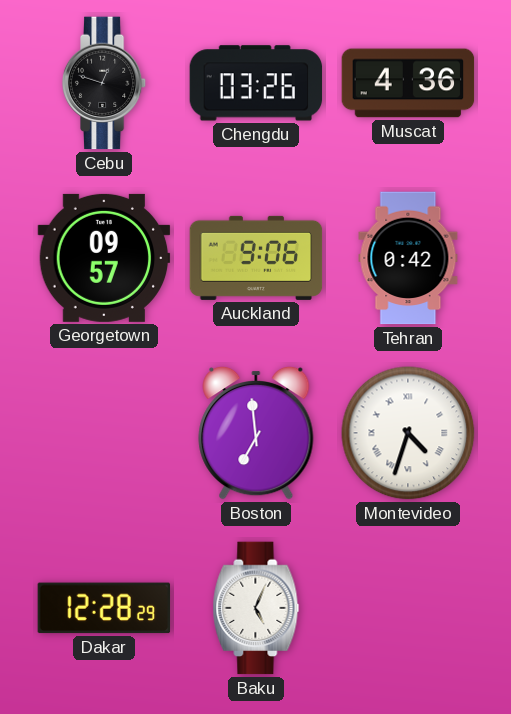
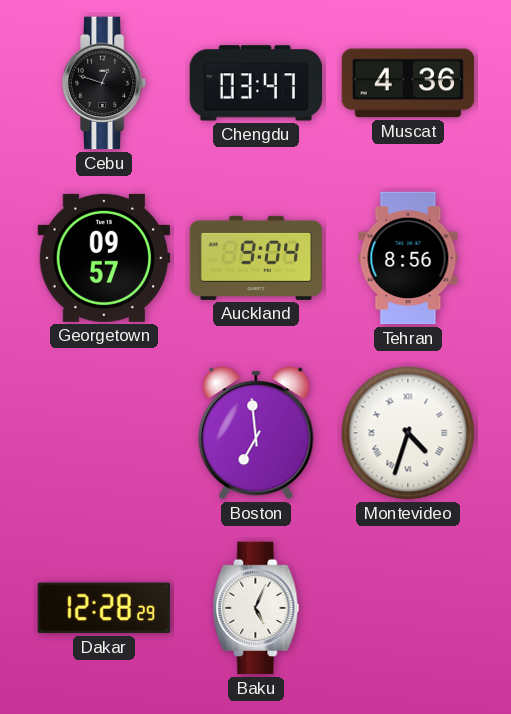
Chengdu: 03:26 -> 03:47
Auckland: 9:06 -> 9:04
Tehran: 0:42 -> 8:56
